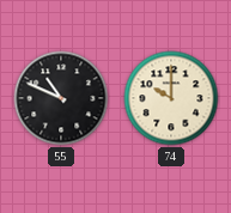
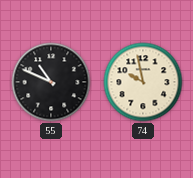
74: 10:00 -> 9:58
